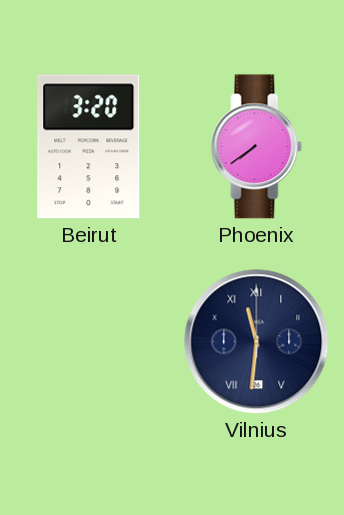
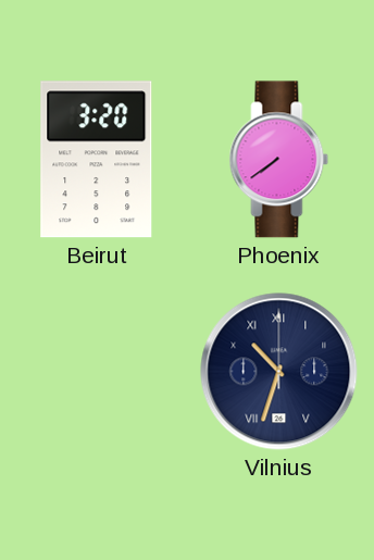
Vilnius: 11:31 -> 10:33
